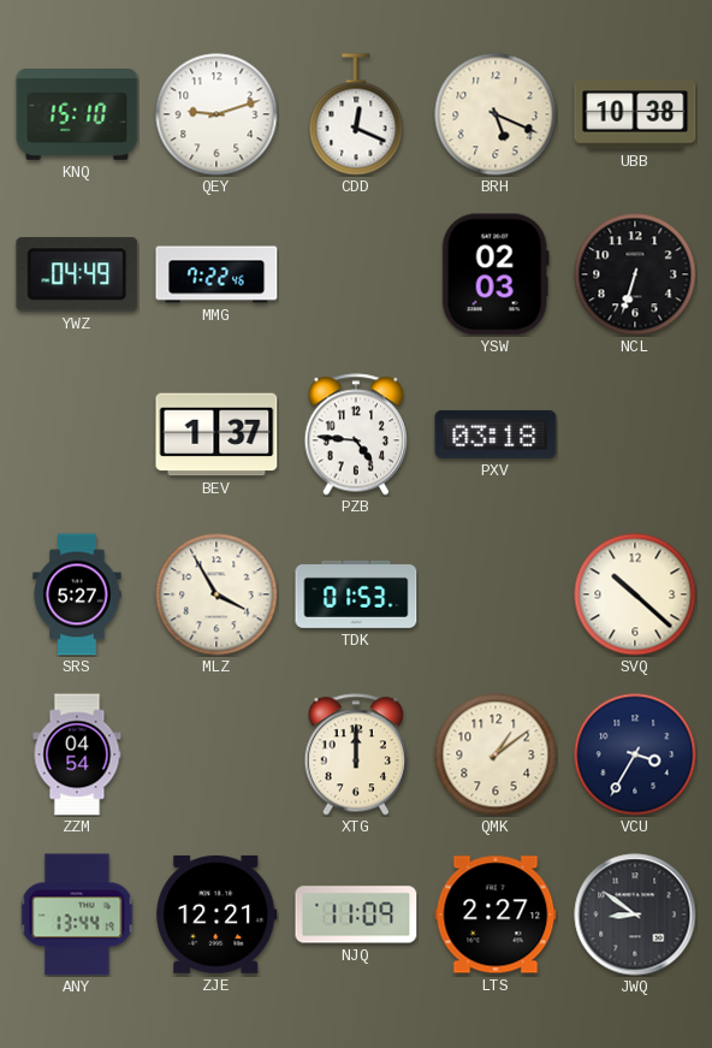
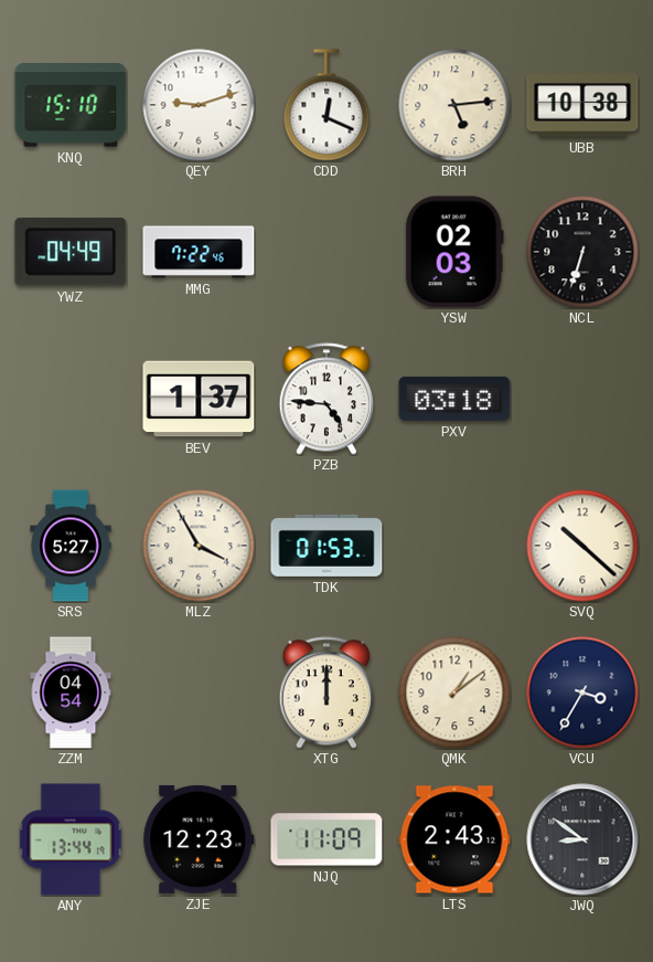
BRH: 5:19 -> 5:14
ZJE: 12:21 -> 12:23
LTS: 2:27 -> 2:43
